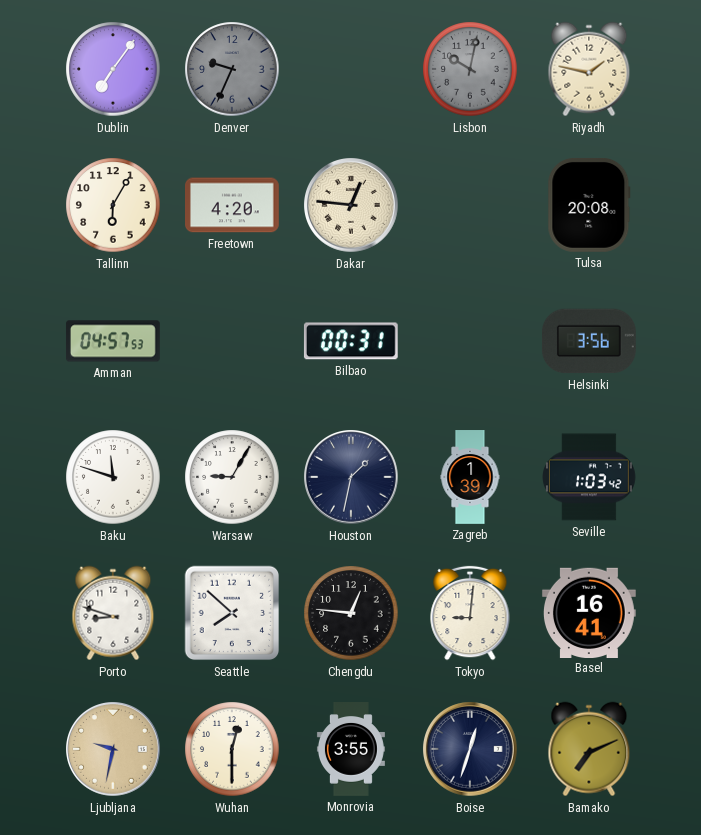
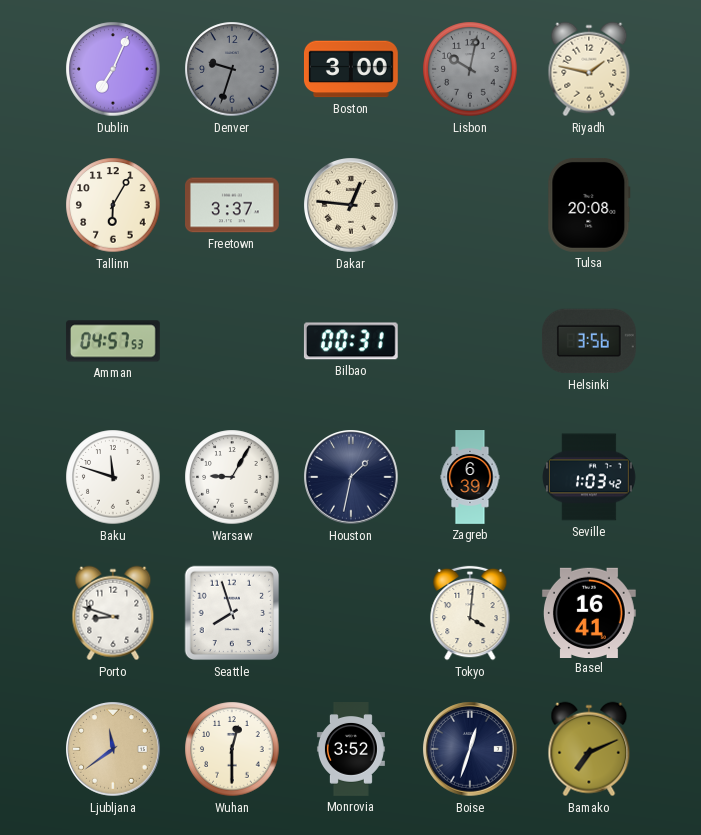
Dublin: 7:06 -> 7:04
Denver: 9:34 -> 9:33
Boston: none -> 3:00
Freetown: 4:20 -> 3:37
Zagreb: 1:39 -> 6:39
Seattle: 7:52 -> 7:57
Chengdu: 12:46 -> none
Tokyo: 9:01 -> 4:01
Ljubljana: 9:32 -> 11:39
Monrovia: 3:55 -> 3:52
